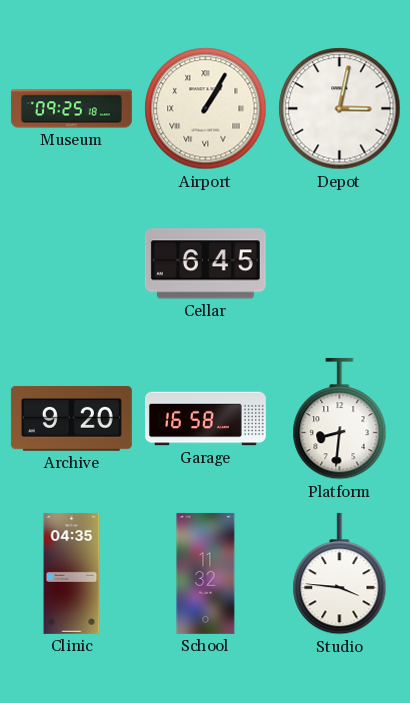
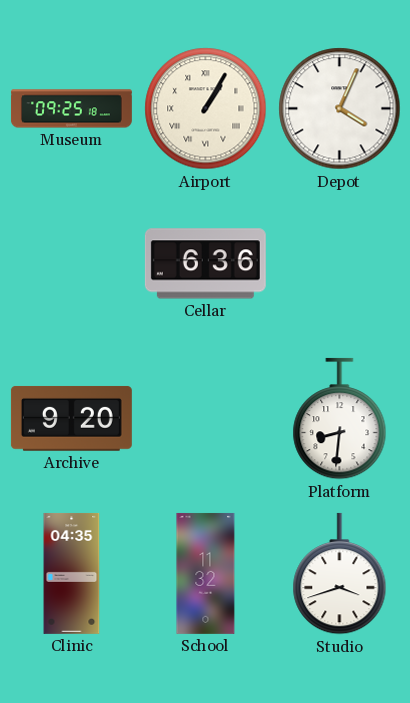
Depot: 3:02 -> 4:04
Cellar: 6:45 -> 6:36
Garage: 16:58 -> none
Studio: 3:46 -> 3:42
